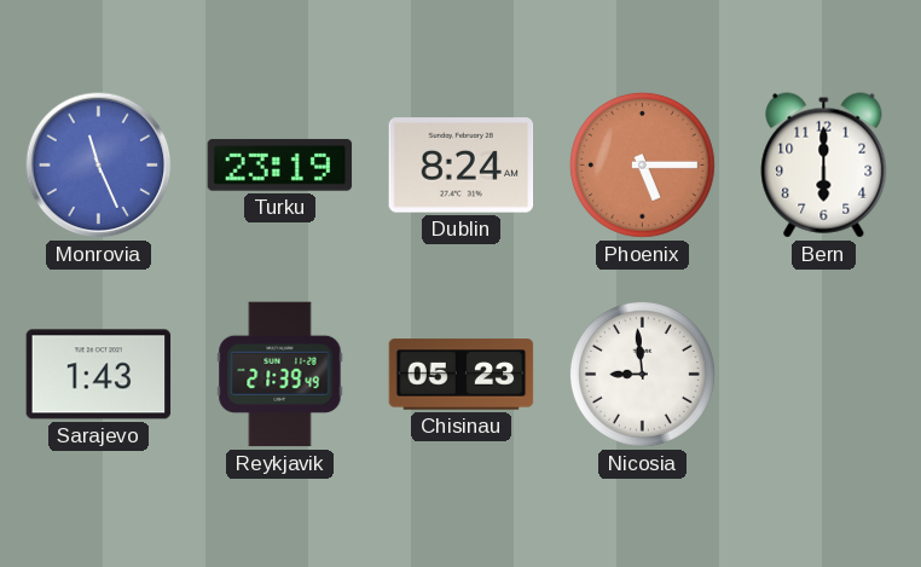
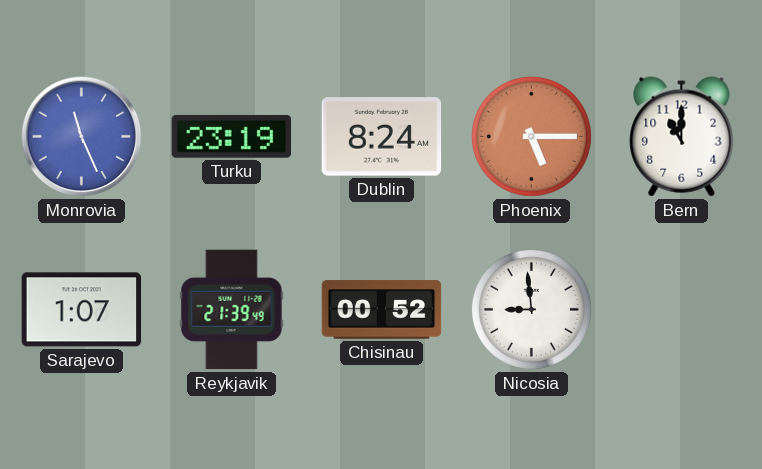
Bern: 6:00 -> 11:00
Sarajevo: 1:43 -> 1:07
Chisinau: 05:23 -> 00:52
